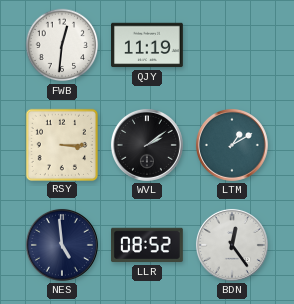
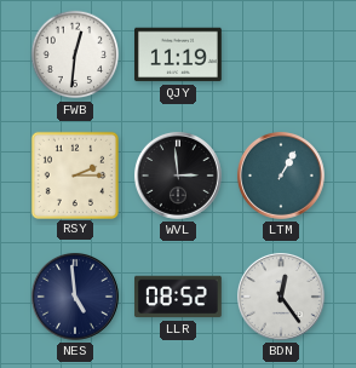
RSY: 3:15 -> 2:15
WVL: 2:09 -> 2:59
LTM: 1:10 -> 1:05
